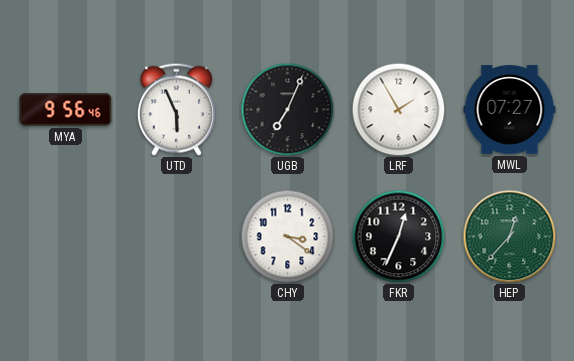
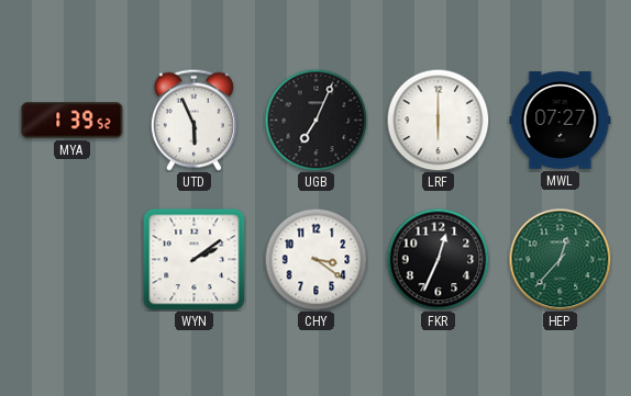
MYA: 9:56 -> 1:39
LRF: 1:55 -> 6:00
WYN: none -> 2:09
